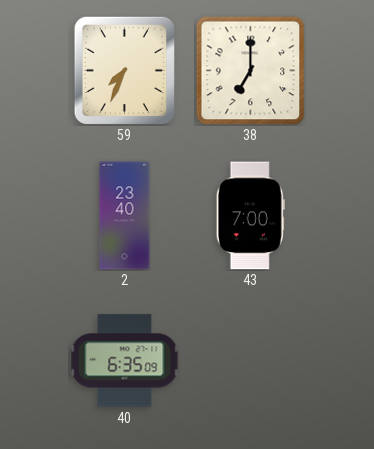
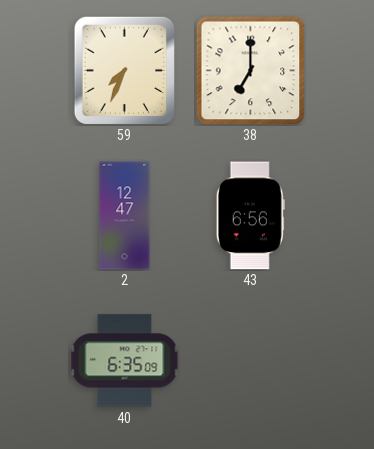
2: 23:40 -> 12:47
43: 7:00 -> 6:56
